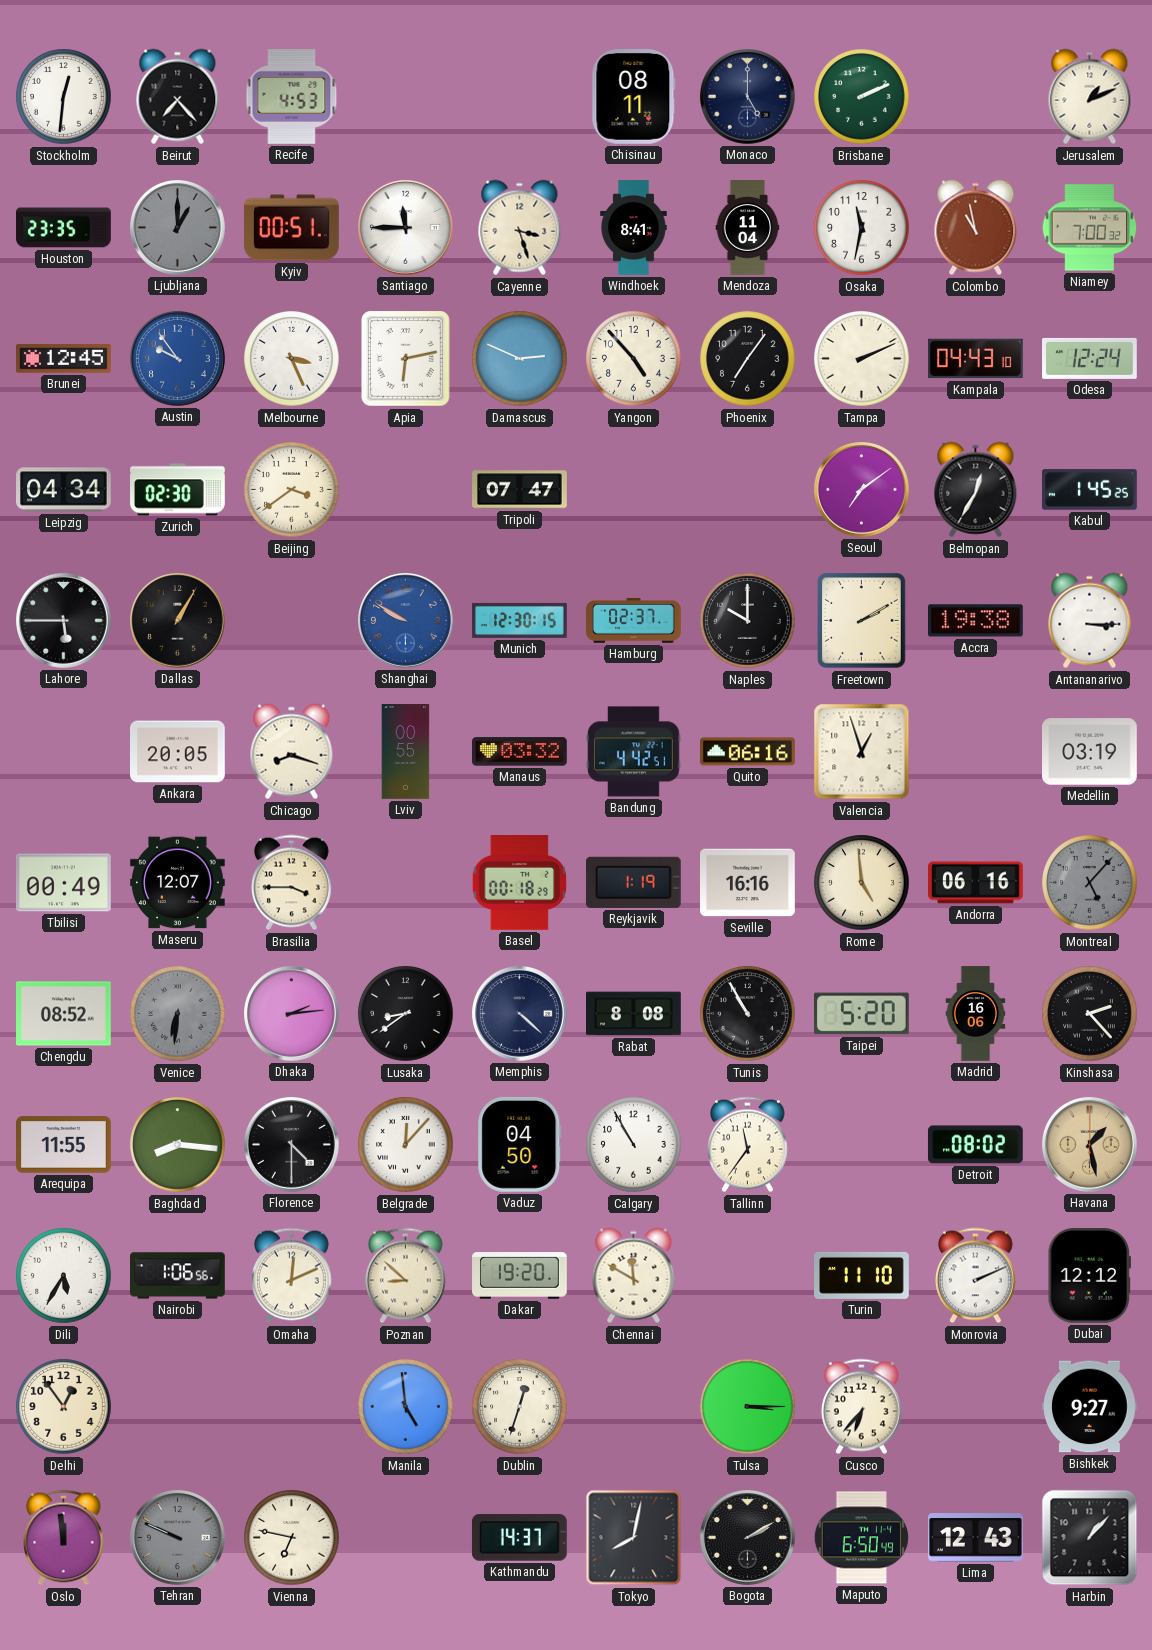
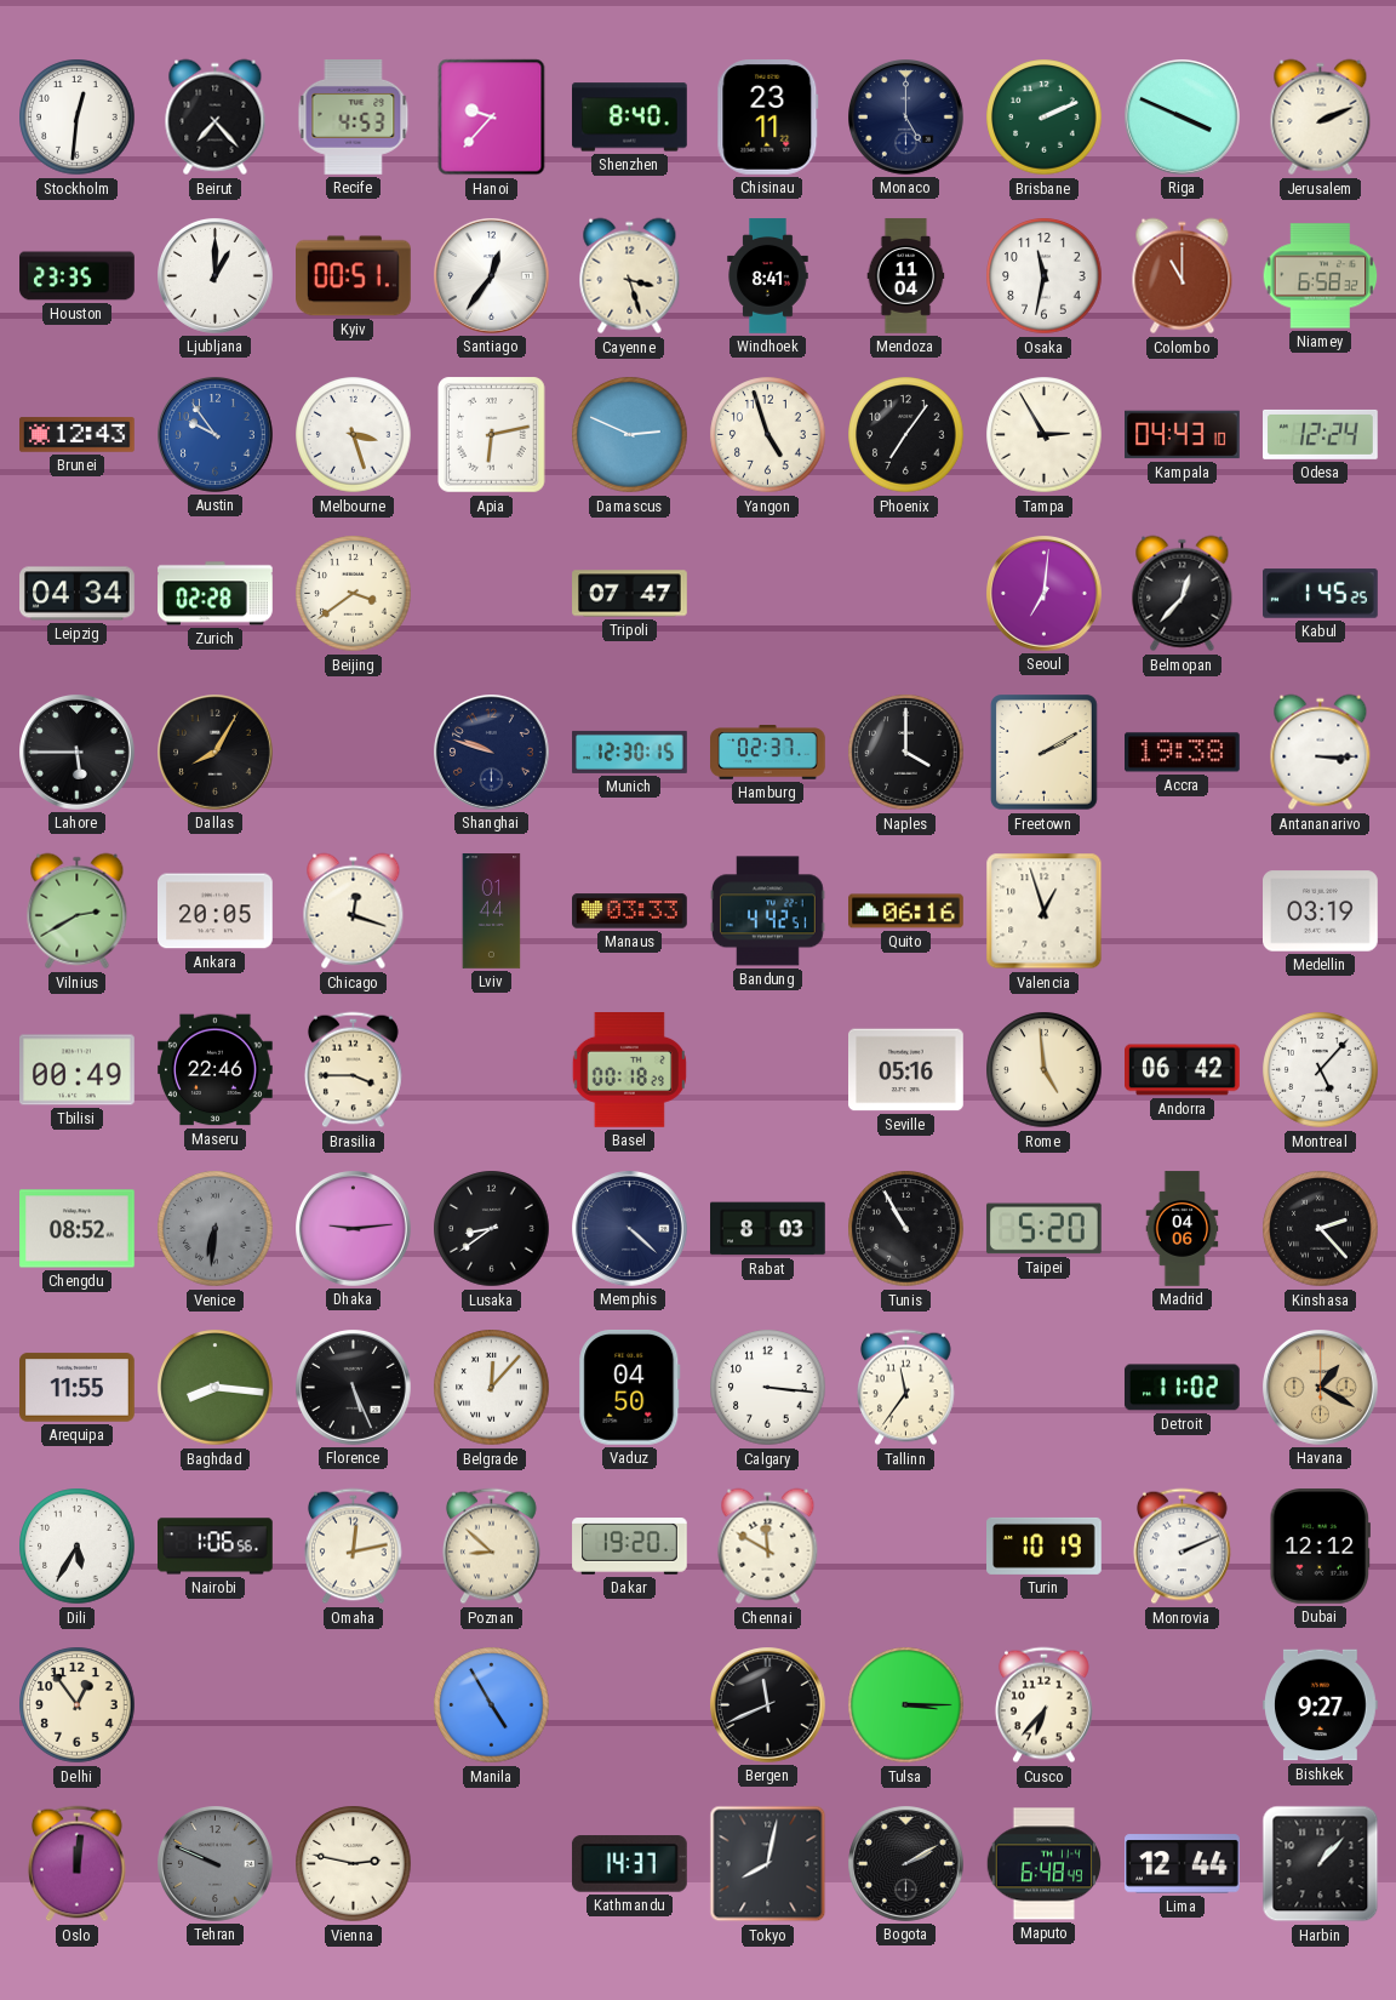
Hanoi: none -> 9:37
Shenzhen: none -> 8:40
Chisinau: 08:11 -> 23:11
Riga: none -> 3:49
Jerusalem: 1:11 -> 2:11
Ljubljana dial: grey -> white
Santiago: 11:45 -> 12:36
Colombo: 10:58 -> 11:00
Niamey: 7:00 -> 6:58
Brunei: 12:45 -> 12:43
Melbourne: 3:26 -> 3:27
Yangon: 4:53 -> 4:57
Tampa: 2:11 -> 2:55
Zurich: 02:30 -> 02:28
Seoul: 7:09 -> 7:01
Belmopan: 12:35 -> 12:37
Dallas: 1:05 -> 8:05
Shanghai: 9:50 -> 9:48
Shanghai dial: blue -> navy
Naples: 10:00 -> 4:00
Vilnius: none -> 2:40
Chicago: 8:18 -> 12:18
Lviv: 00:55 -> 01:44
Manaus: 03:32 -> 03:33
Maseru: 12:07 -> 22:46
Reykjavik: 1:19 -> none
Seville: 16:16 -> 05:16
Andorra: 06:16 -> 06:42
Montreal dial: grey -> white
Dhaka: 2:14 -> 9:14
Rabat: 8:08 -> 8:03
Madrid: 16:06 -> 04:06
Florence: 4:30 -> 5:26
Calgary: 10:55 -> 3:16
Detroit: 08:02 -> 11:02
Havana: 1:28 -> 1:20
Omaha: 12:11 -> 12:13
Turin: 11:10 -> 10:19
Manila: 4:59 -> 4:55
Dublin: 12:33 -> none
Bergen: none -> 11:41
Oslo: 11:59 -> 12:01
Vienna: 6:47 -> 2:47
Maputo: 6:50 -> 6:48
Lima: 12:43 -> 12:44
